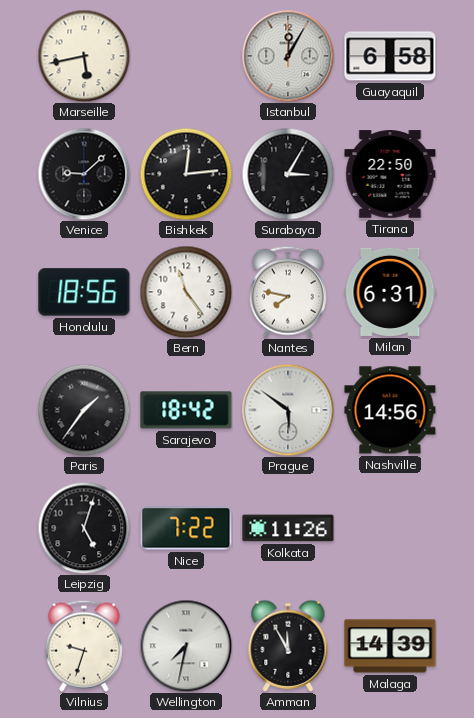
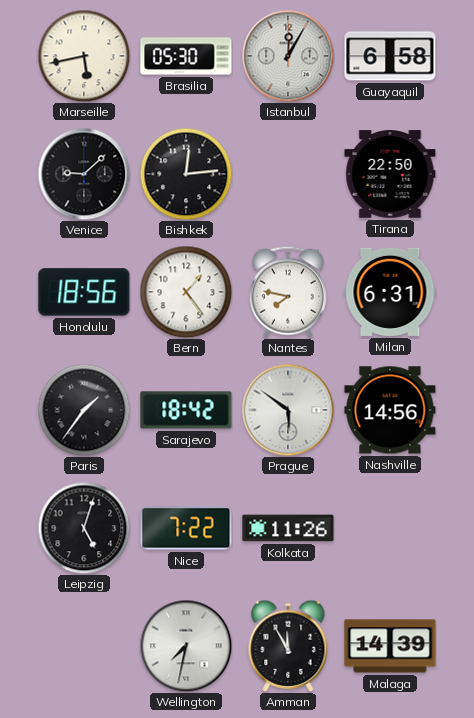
Brasilia: none -> 05:30
Surabaya: 3:05 -> none
Bern: 11:24 -> 1:24
Vilnius: 9:33 -> none
